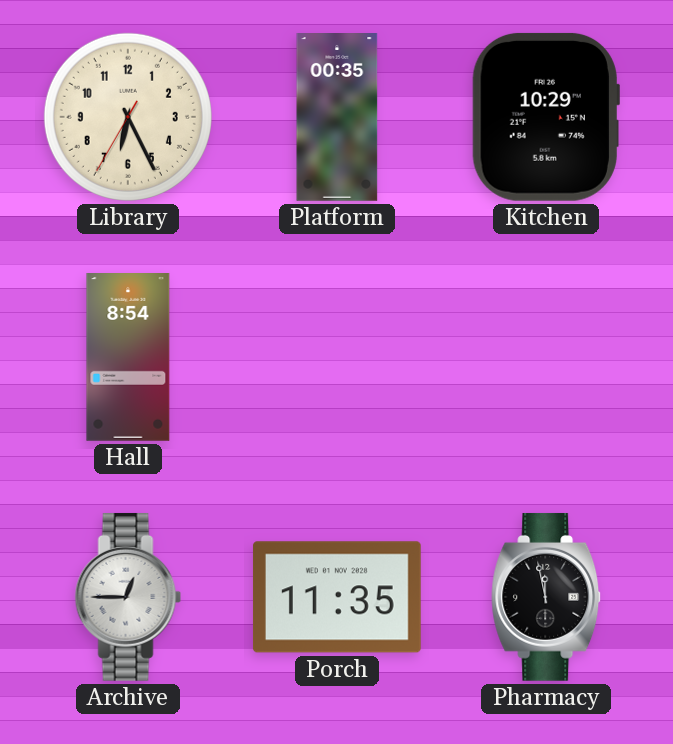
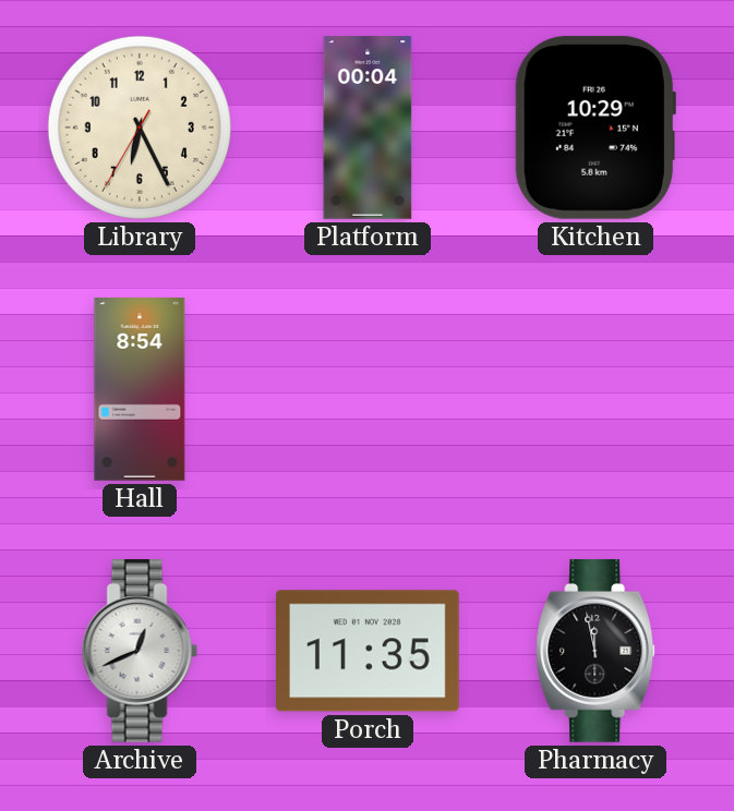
Platform: 00:35 -> 00:04
Archive: 12:45 -> 12:41
